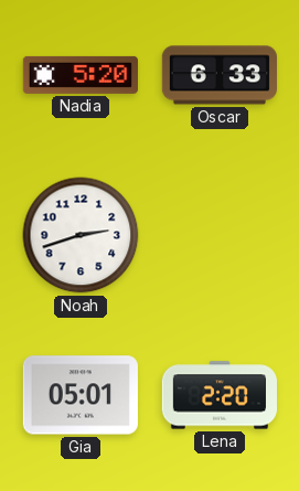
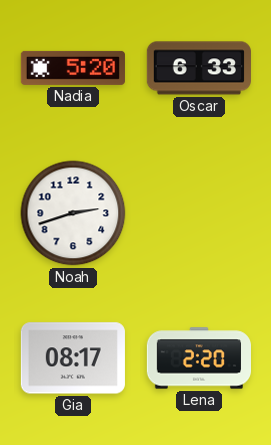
Gia: 05:01 -> 08:17
